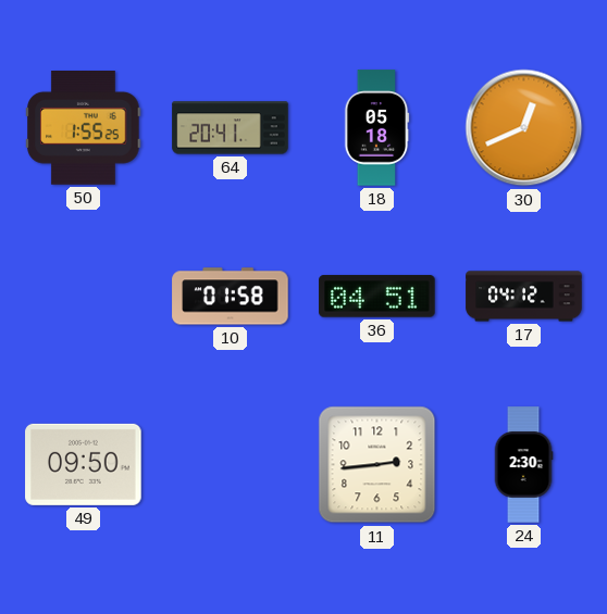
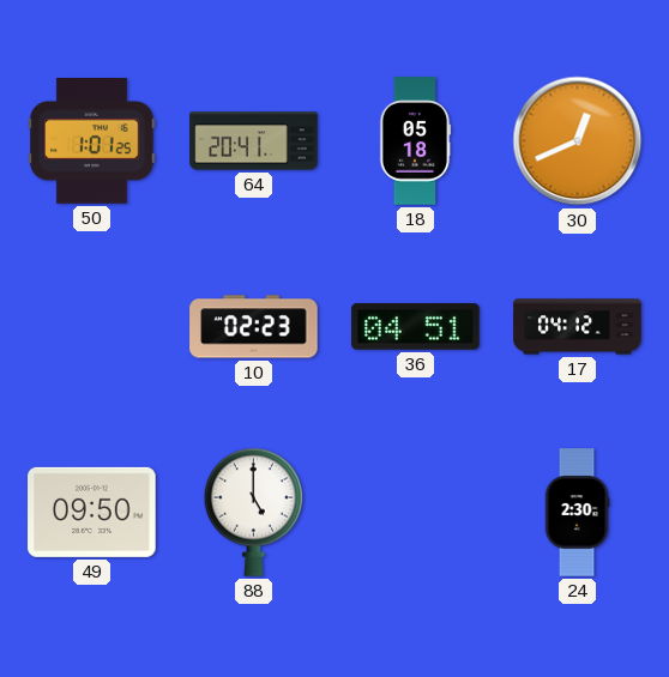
50: 1:55 -> 1:01
10: 01:58 -> 02:23
88: none -> 5:00
11: 2:44 -> none
